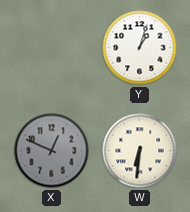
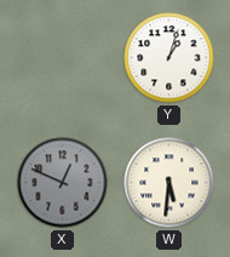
W: 6:31 -> 5:31
